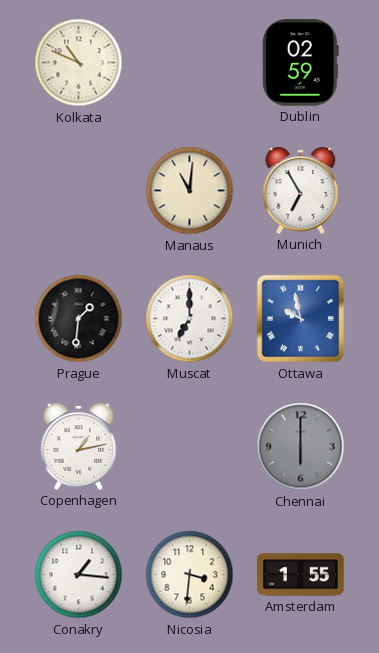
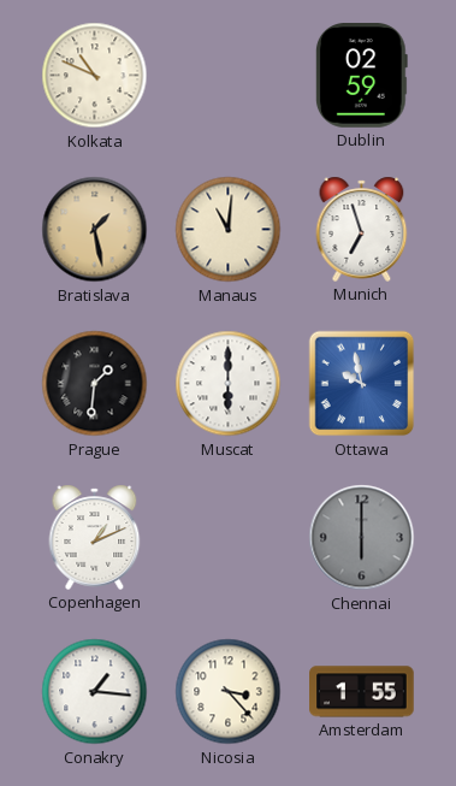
Bratislava: none -> 1:28
Munich: 6:55 -> 6:57
Muscat: 7:00 -> 6:00
Copenhagen: 1:13 -> 1:11
Nicosia: 3:31 -> 3:23
